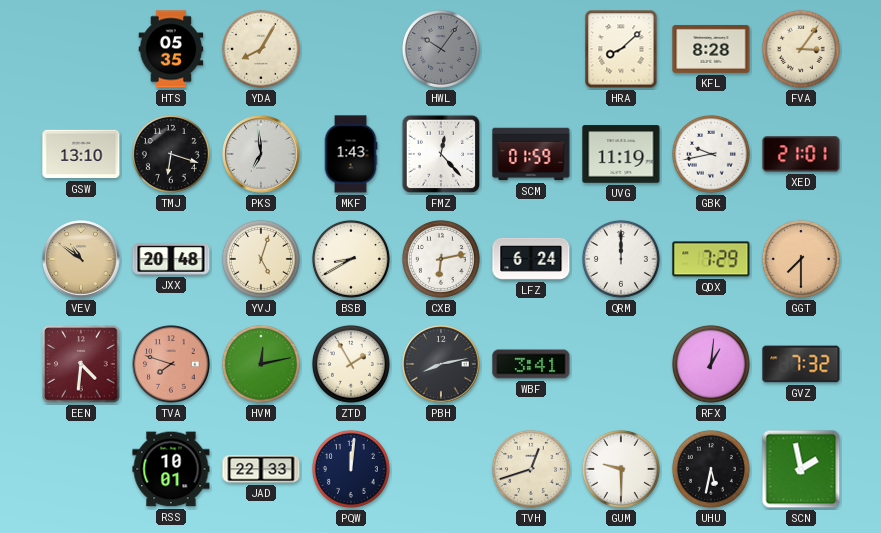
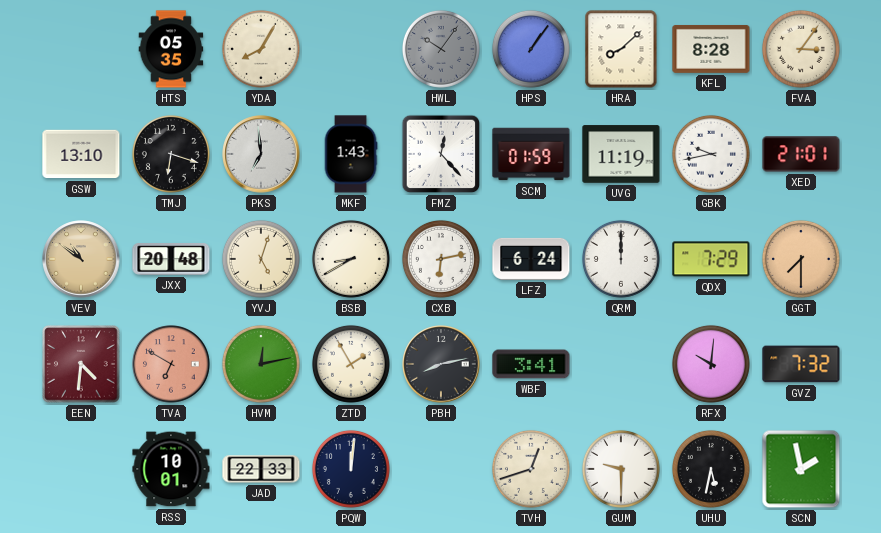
HPS: none -> 1:06
TVA: 7:48 -> 6:50
RFX: 1:01 -> 10:01
